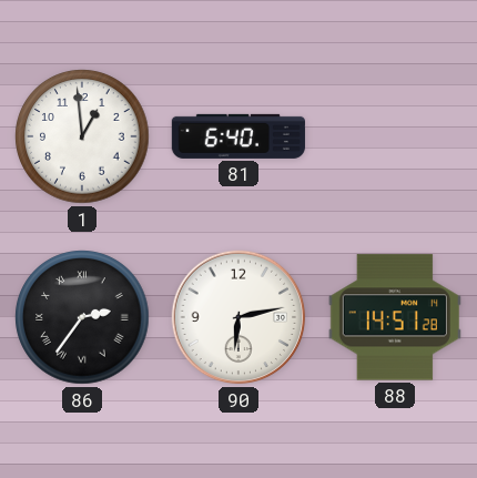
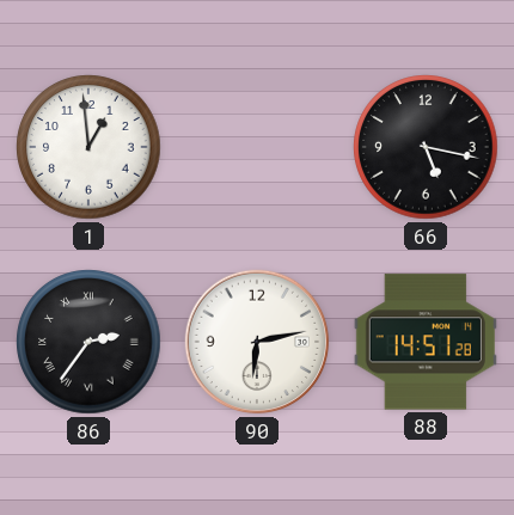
81: 6:40 -> none
66: none -> 5:17
